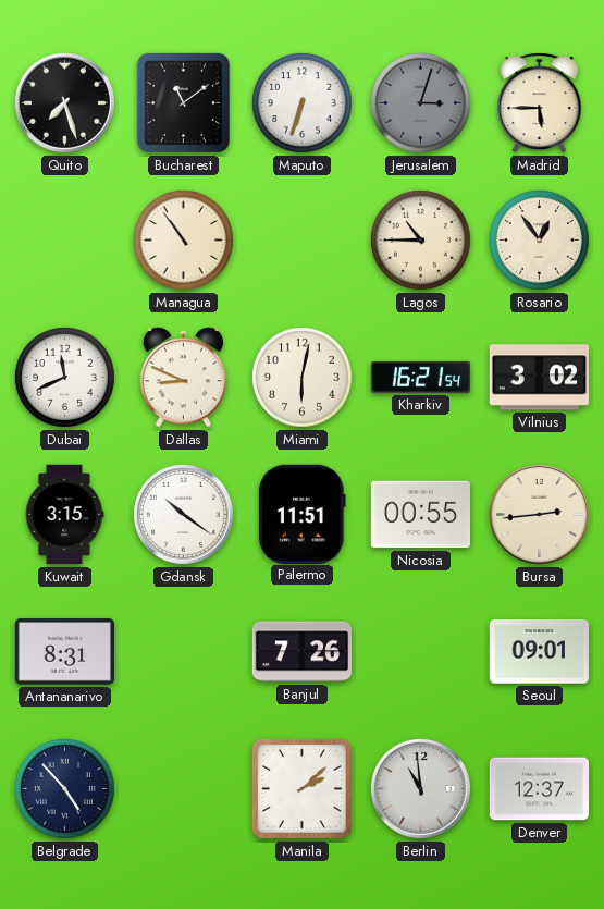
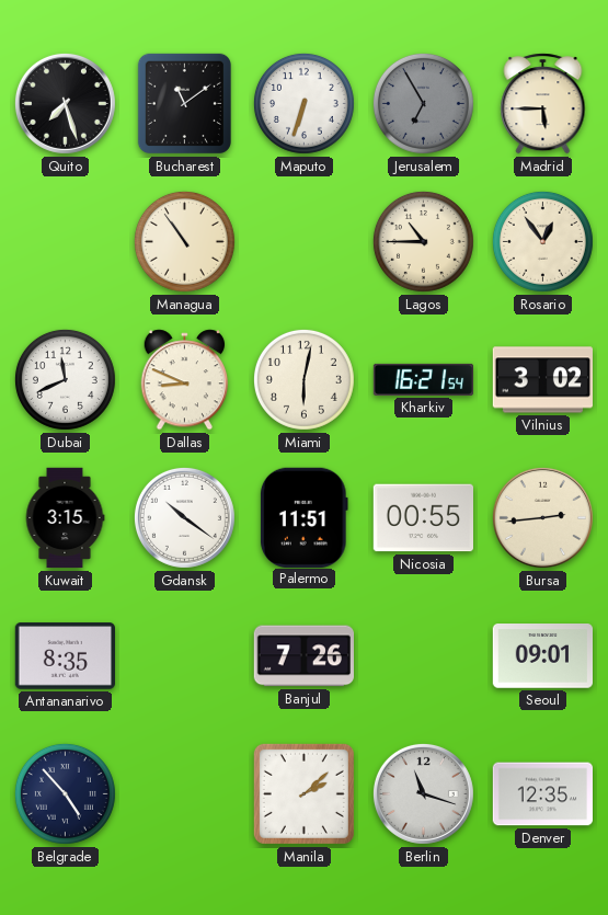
Jerusalem: 3:03 -> 6:55
Antananarivo: 8:31 -> 8:35
Berlin: 10:59 -> 11:18
Denver: 12:37 -> 12:35
